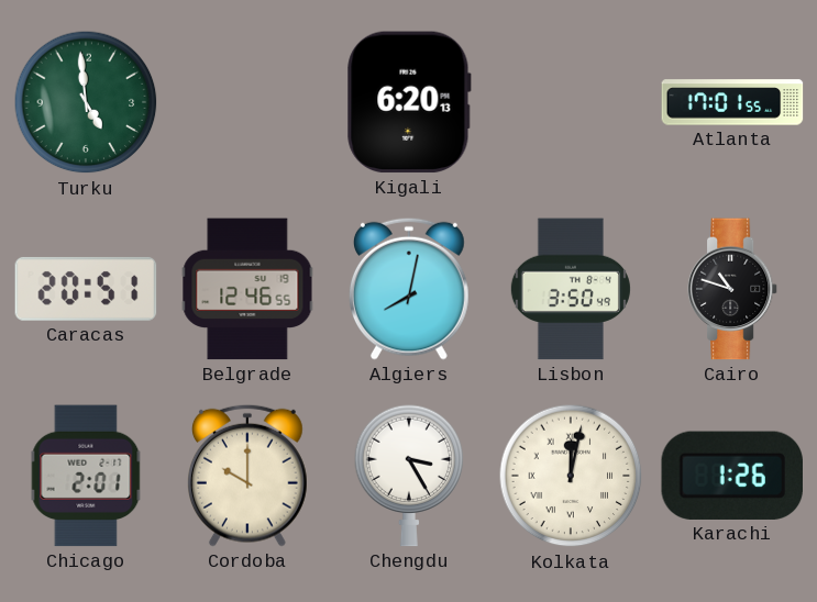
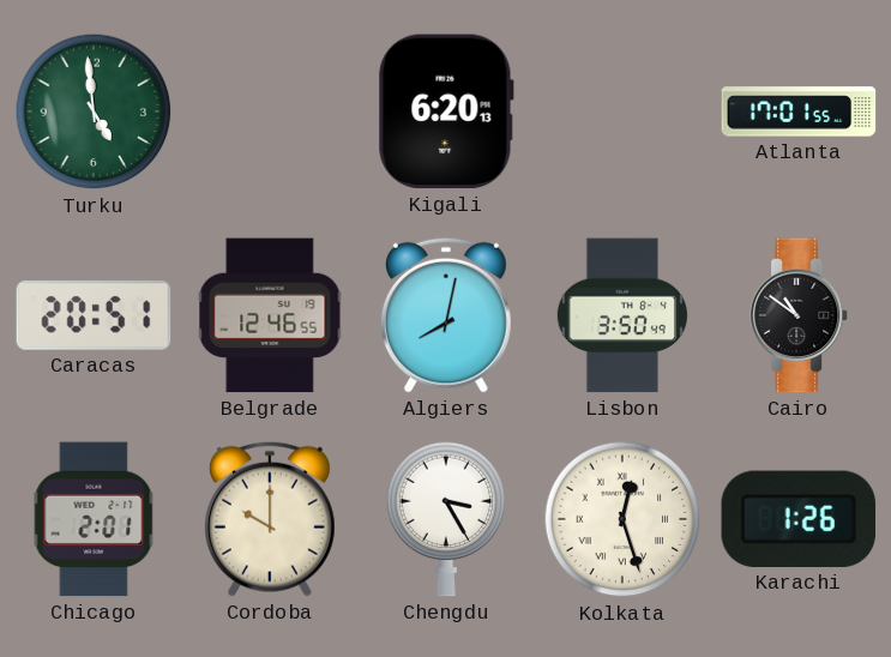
Cairo: 10:48 -> 10:51
Kolkata: 12:02 -> 12:27
